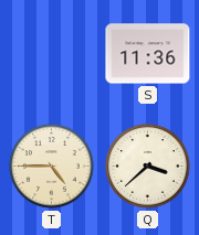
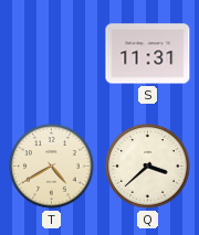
S: 11:36 -> 11:31
T: 4:45 -> 4:40
